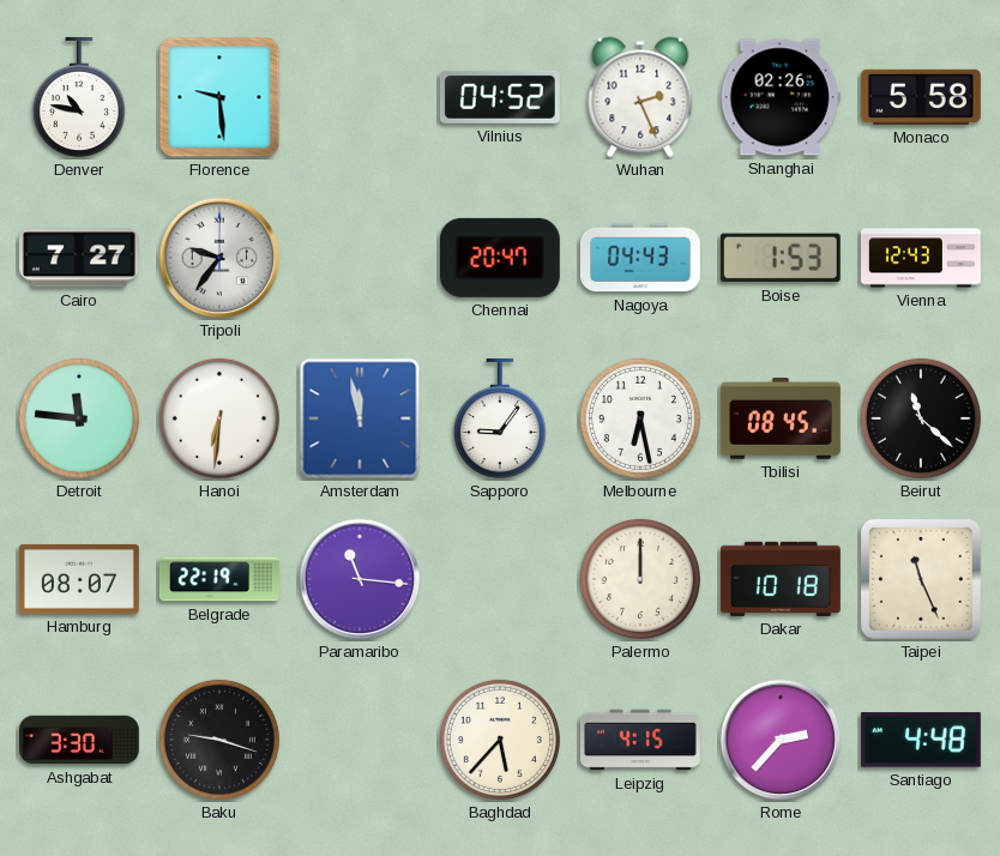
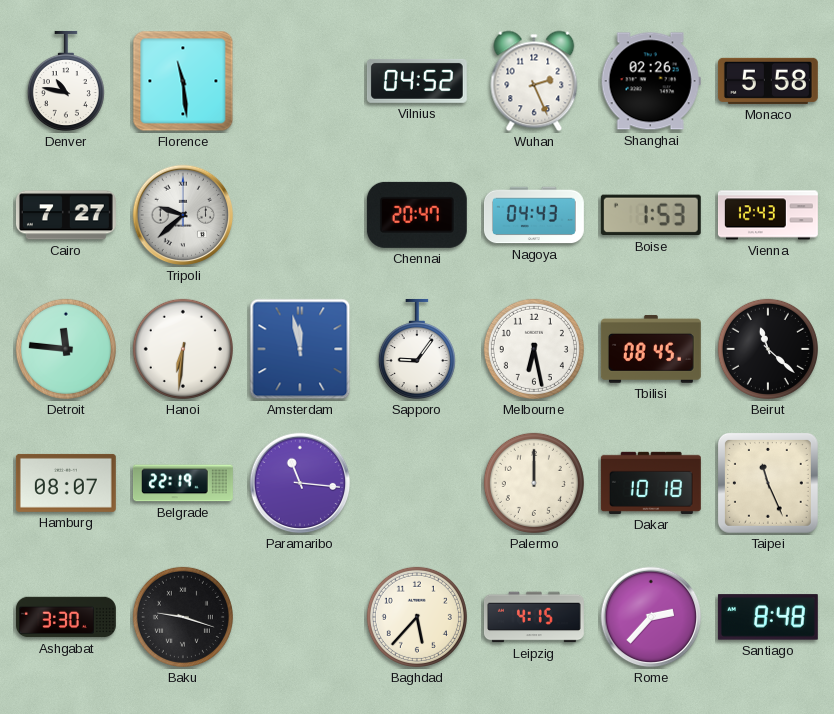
Florence: 9:29 -> 11:29
Tripoli: 9:36 -> 9:38
Santiago: 4:48 -> 8:48
